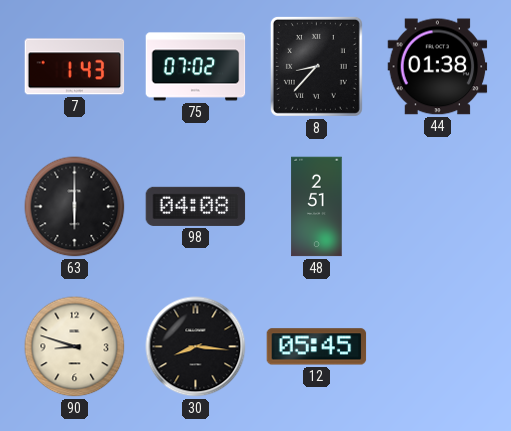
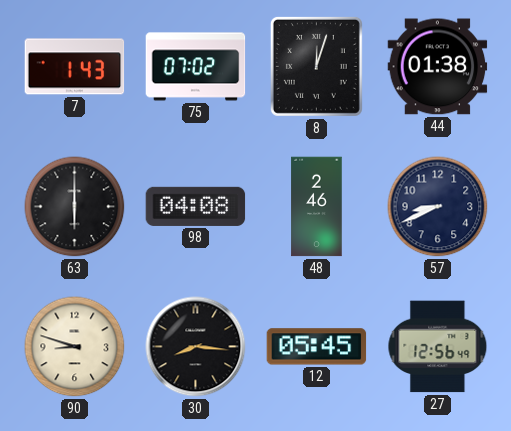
8: 8:37 -> 12:03
48: 2:51 -> 2:46
57: none -> 8:41
27: none -> 12:56
